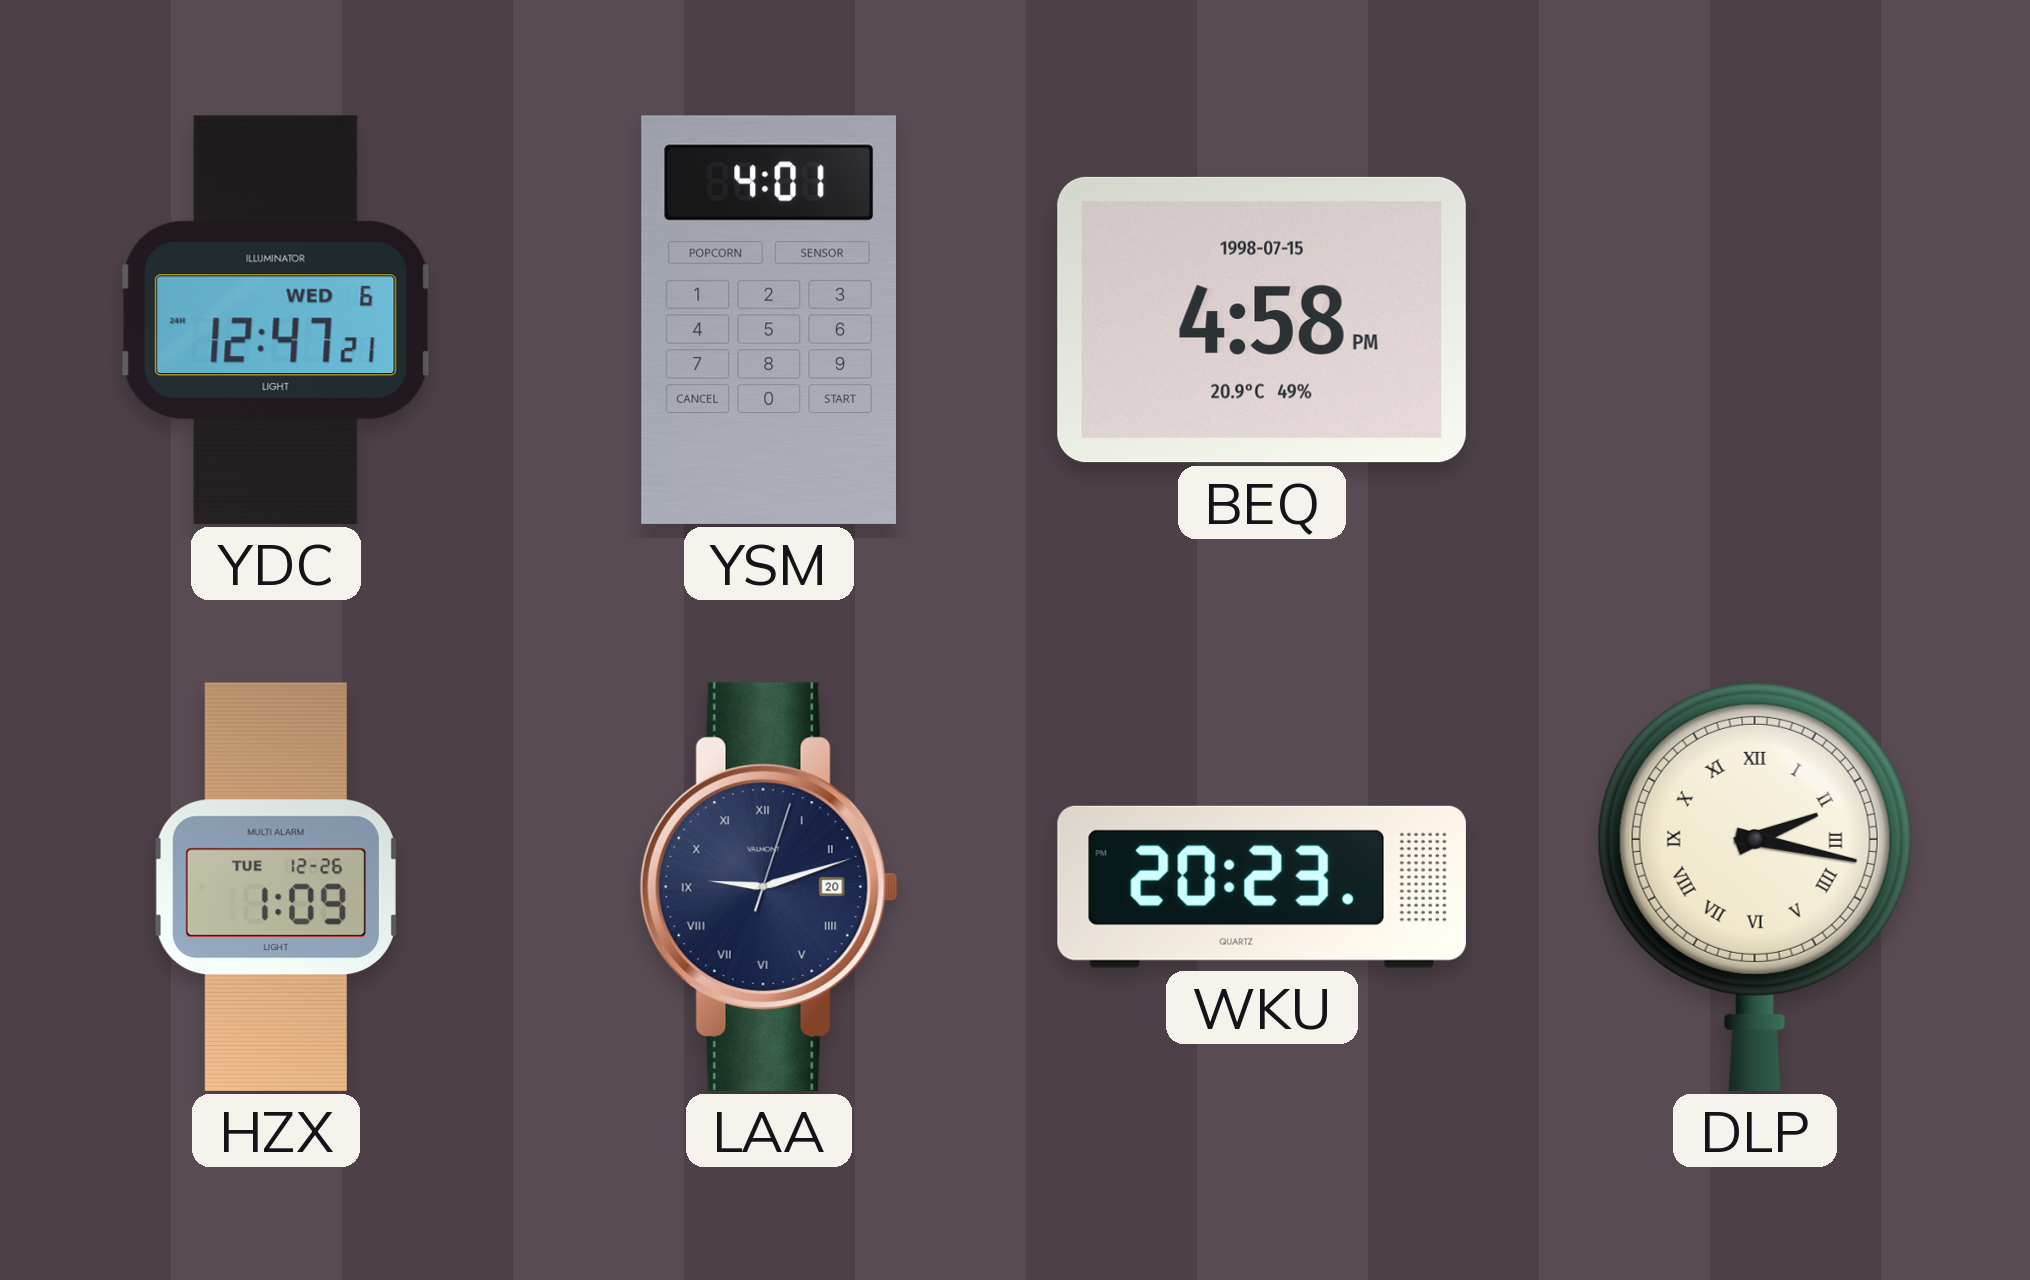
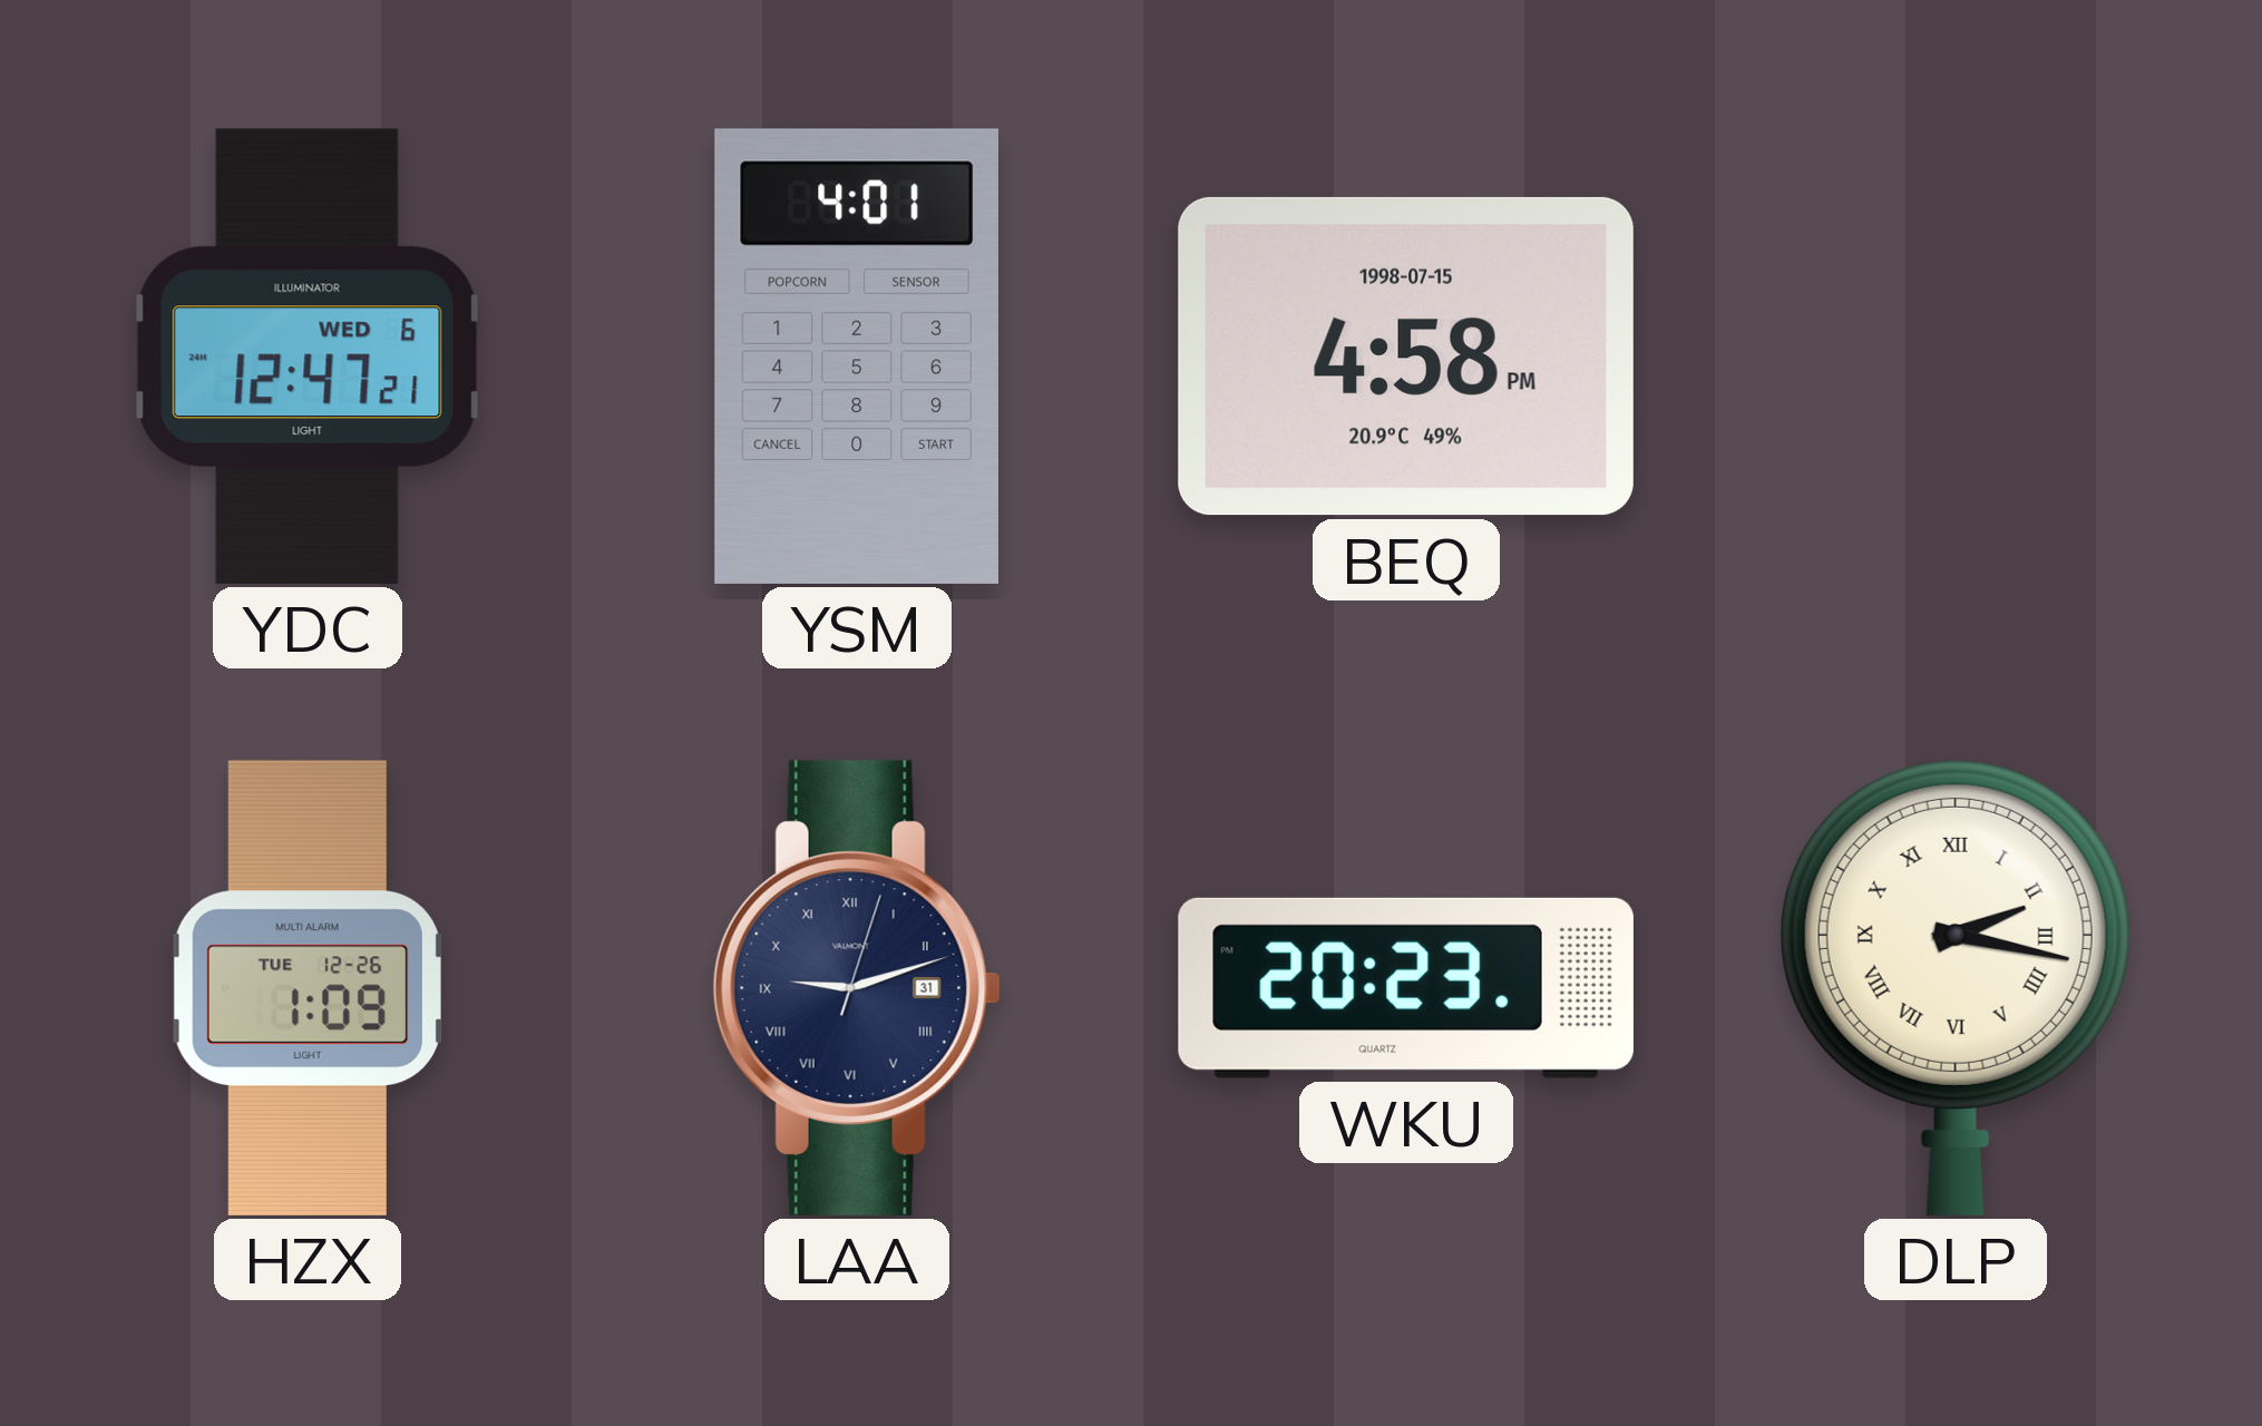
LAA date: 20 -> 31
